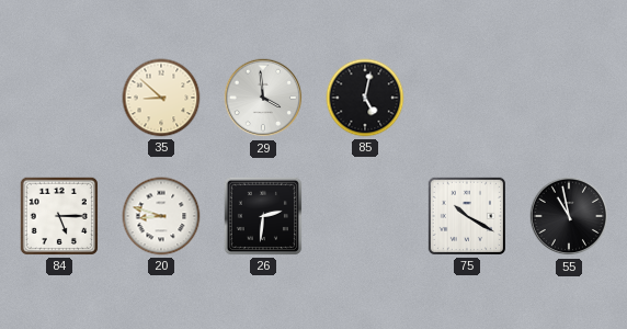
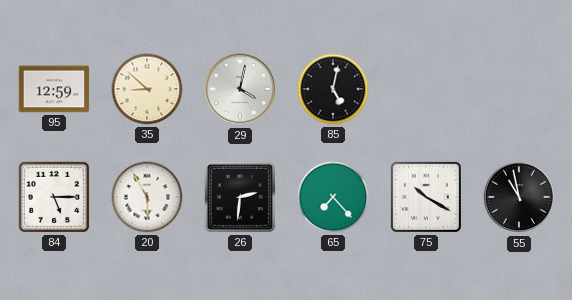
95: none -> 12:59
29: 3:59 -> 4:02
20: 8:48 -> 5:55
65: none -> 7:23
